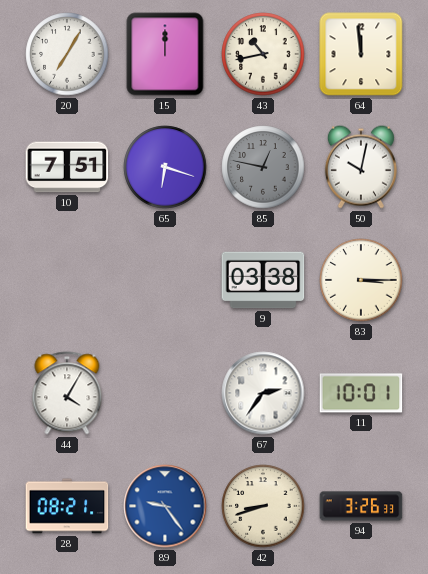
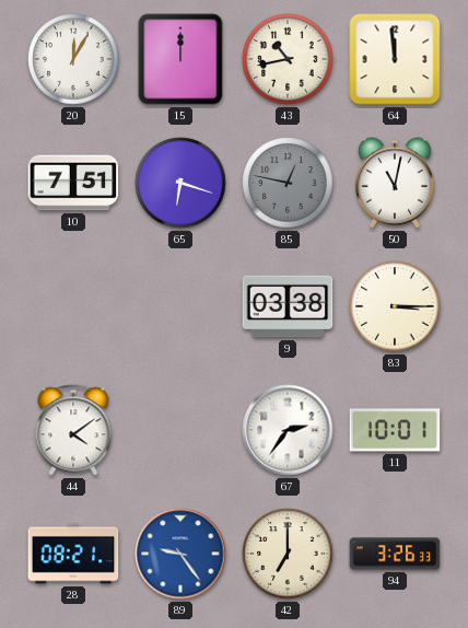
20: 7:05 -> 12:05
50: 10:02 -> 11:02
44: 4:05 -> 4:09
42: 8:42 -> 7:00
